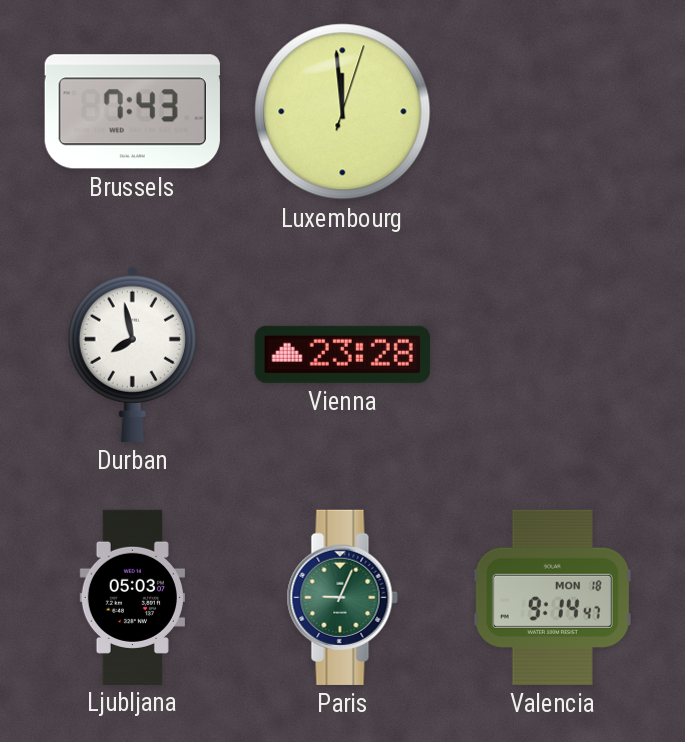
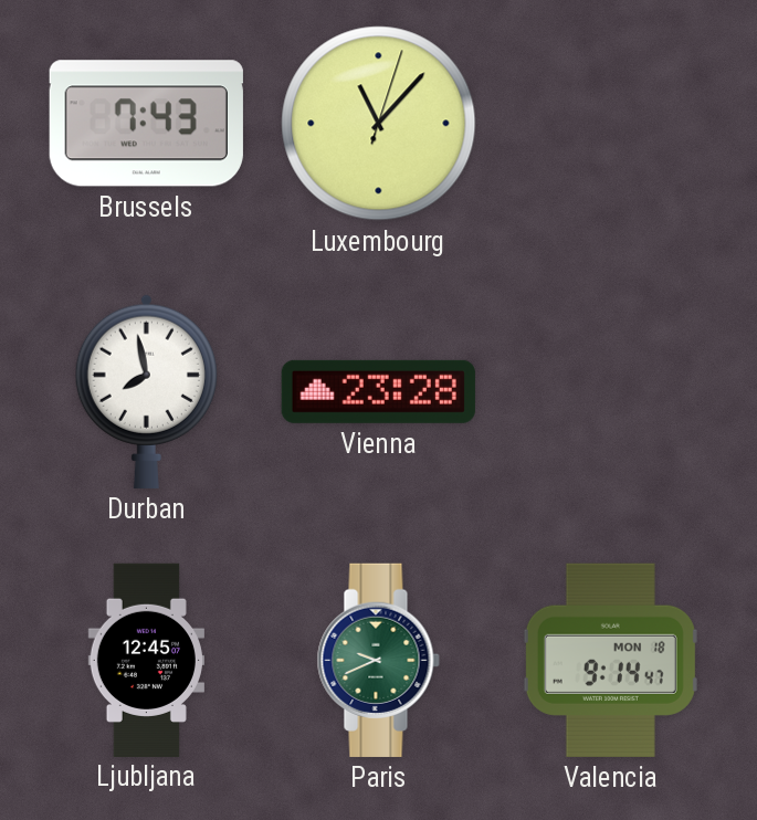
Luxembourg: 11:59 -> 11:07
Ljubljana: 05:03 -> 12:45
Paris: 9:04 -> 9:41
